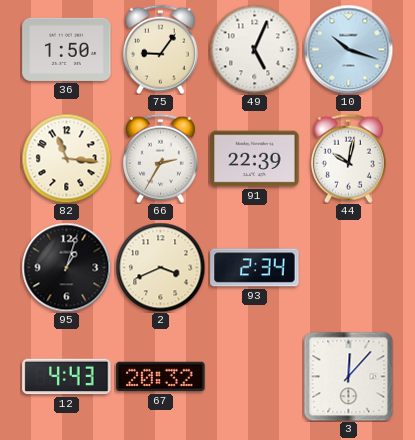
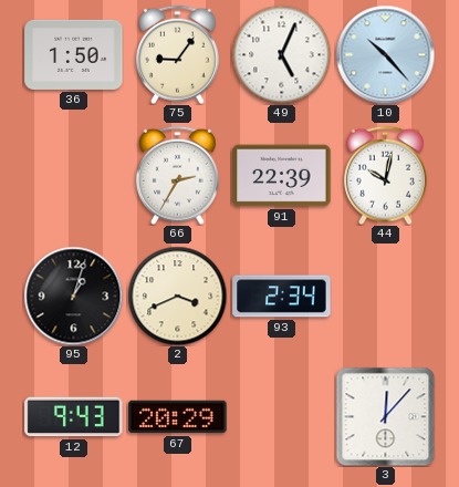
10: 10:18 -> 10:23
82: 11:16 -> none
12: 4:43 -> 9:43
67: 20:32 -> 20:29
